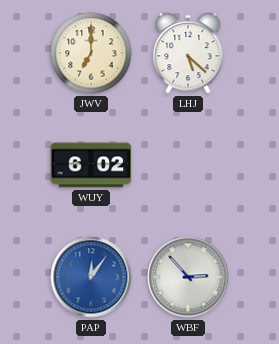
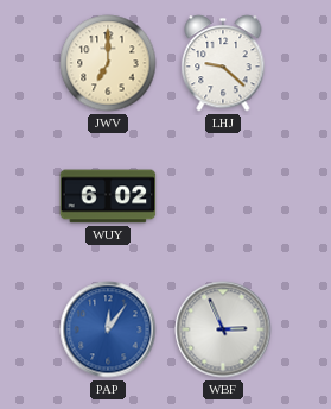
LHJ: 5:22 -> 9:22
WBF: 2:53 -> 2:56
